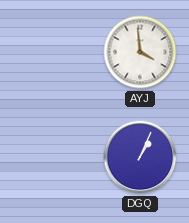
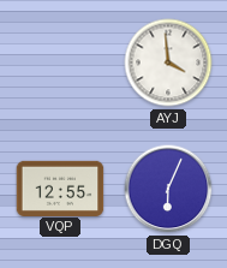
VQP: none -> 12:55
DGQ: 1:04 -> 6:04
